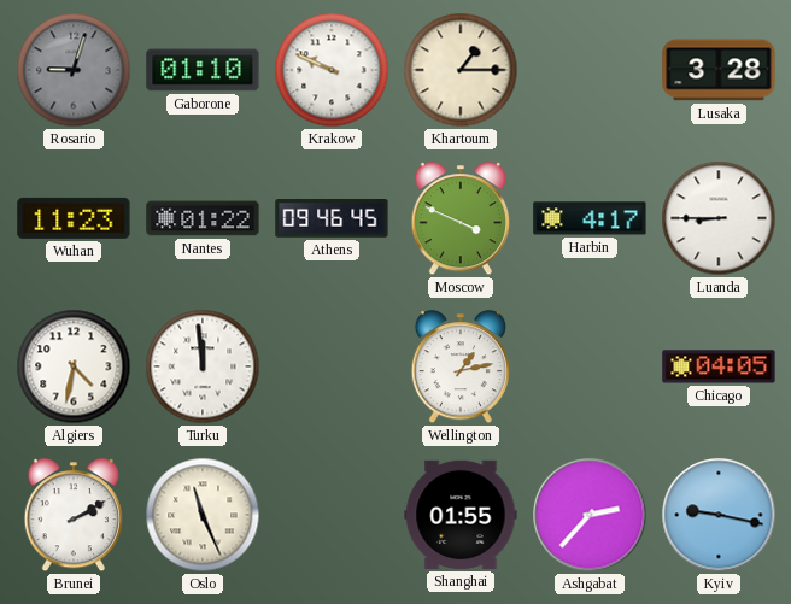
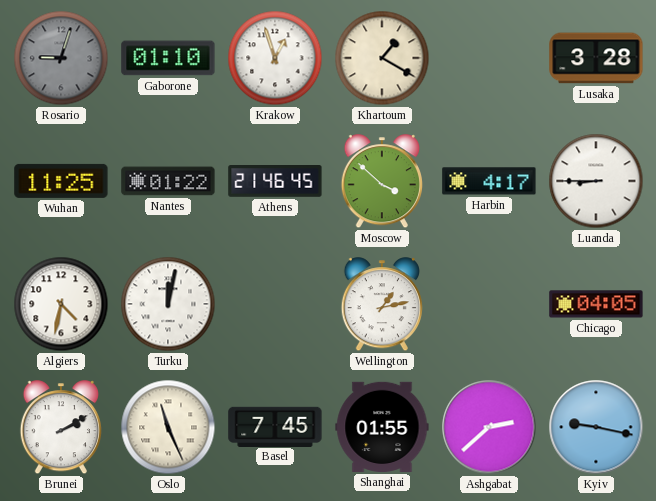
Krakow: 9:49 -> 12:57
Khartoum: 1:15 -> 1:20
Wuhan: 11:23 -> 11:25
Athens: 09:46 -> 21:46
Moscow: 3:49 -> 3:52
Turku: 11:59 -> 12:02
Basel: none -> 7:45
Ashgabat: 2:37 -> 2:38
